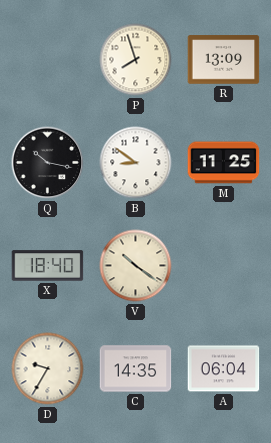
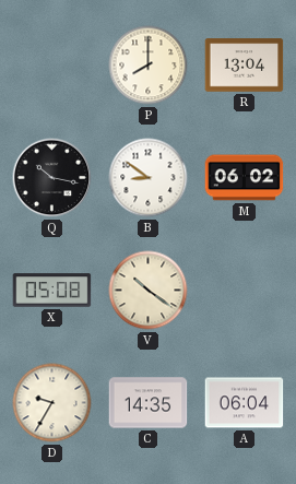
P: 7:57 -> 8:00
R: 13:09 -> 13:04
M: 11:25 -> 06:02
X: 18:40 -> 05:08
